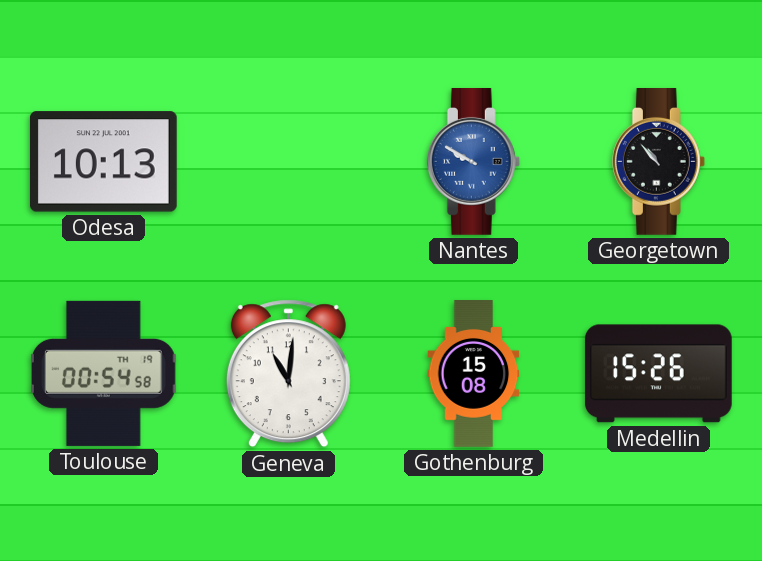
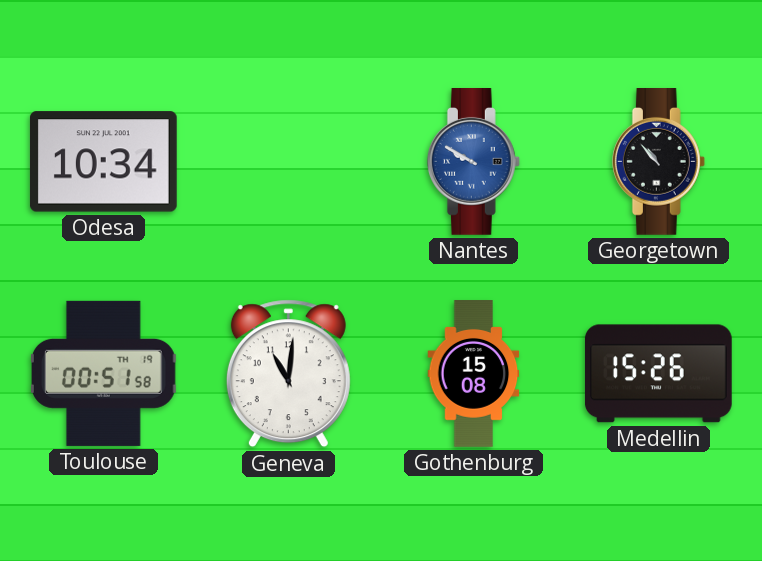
Odesa: 10:13 -> 10:34
Toulouse: 00:54 -> 00:51
